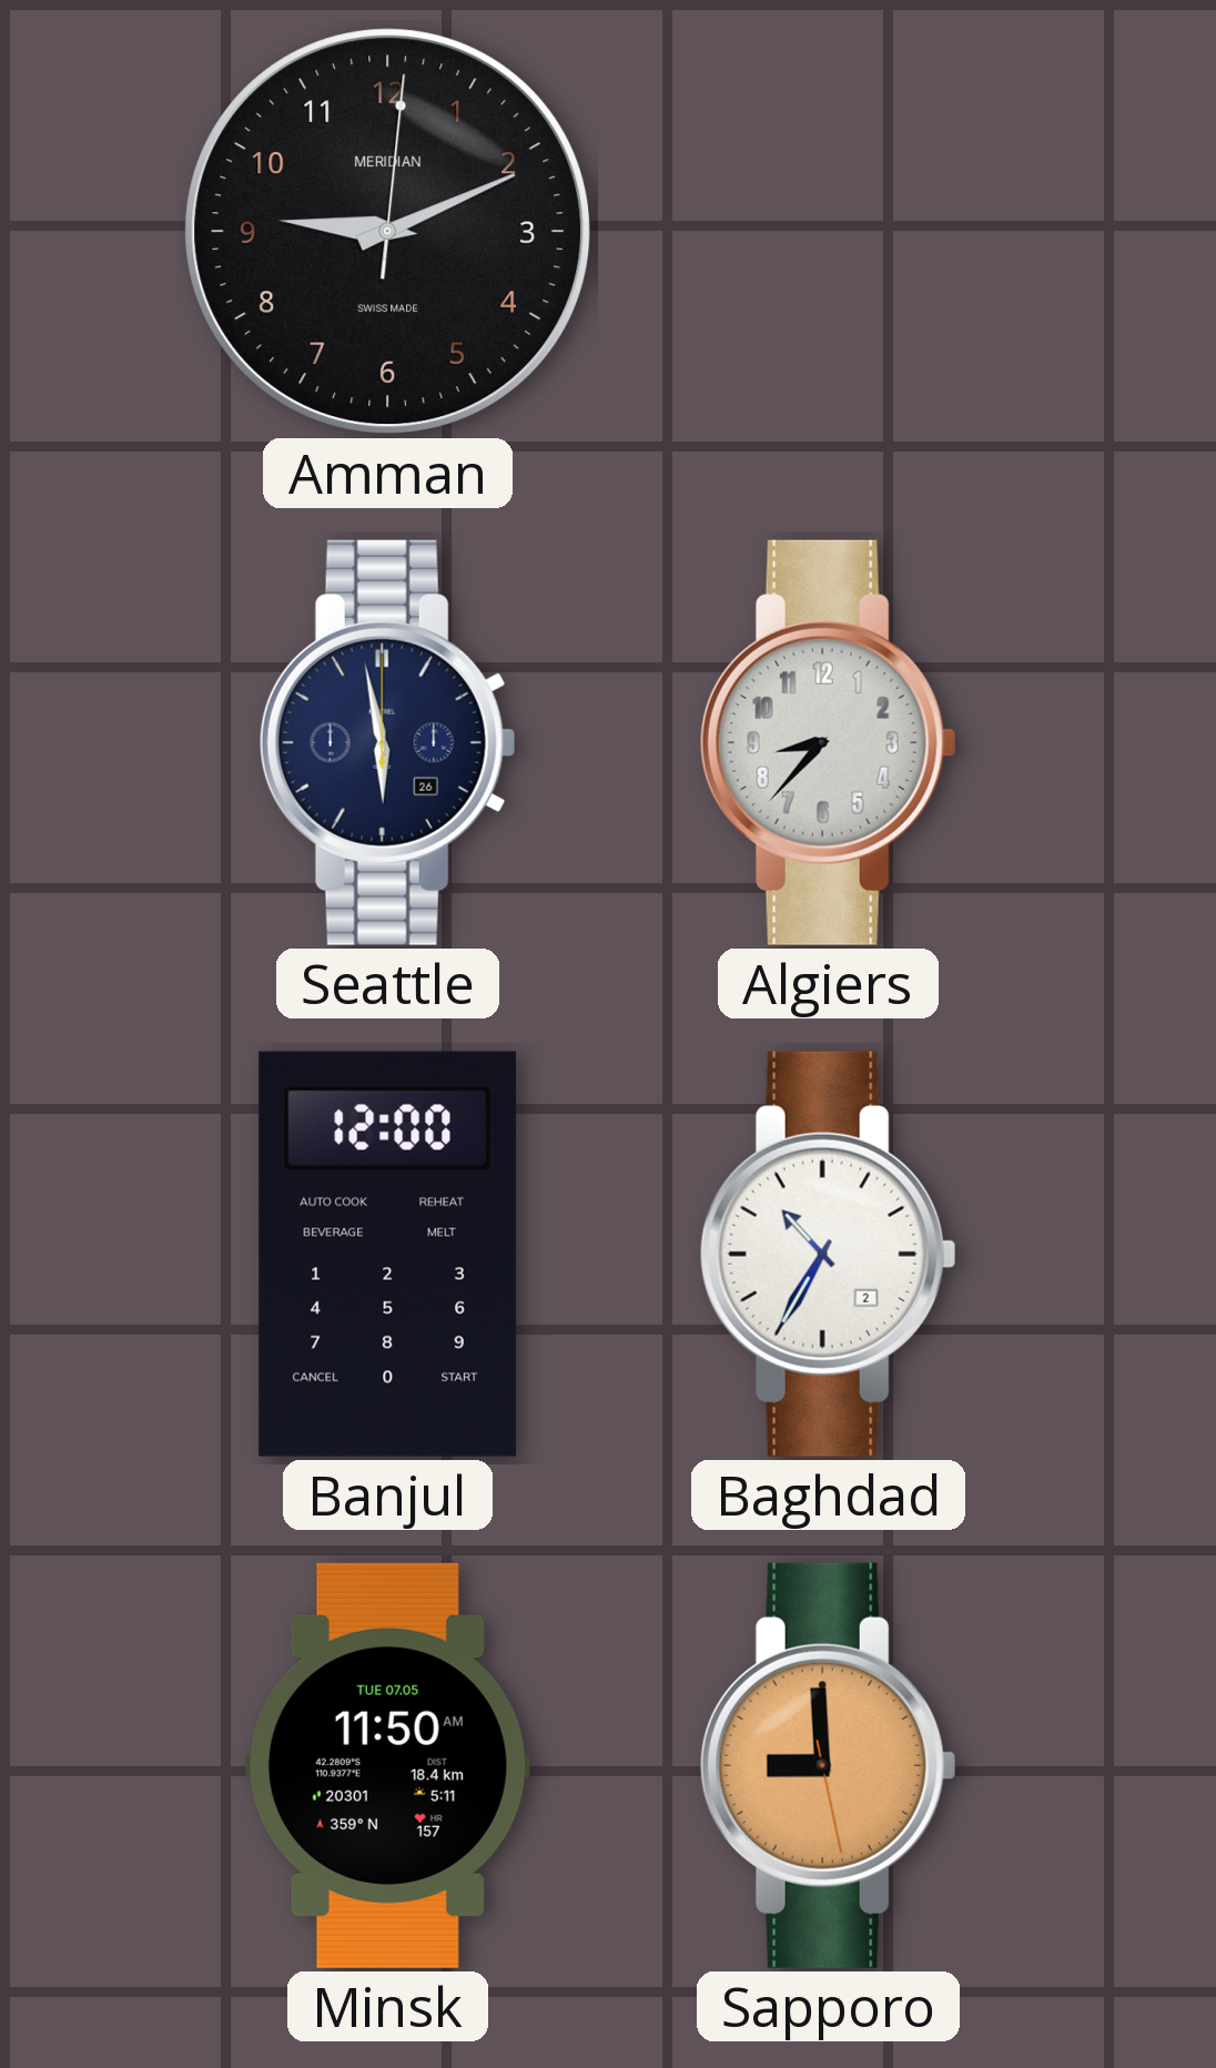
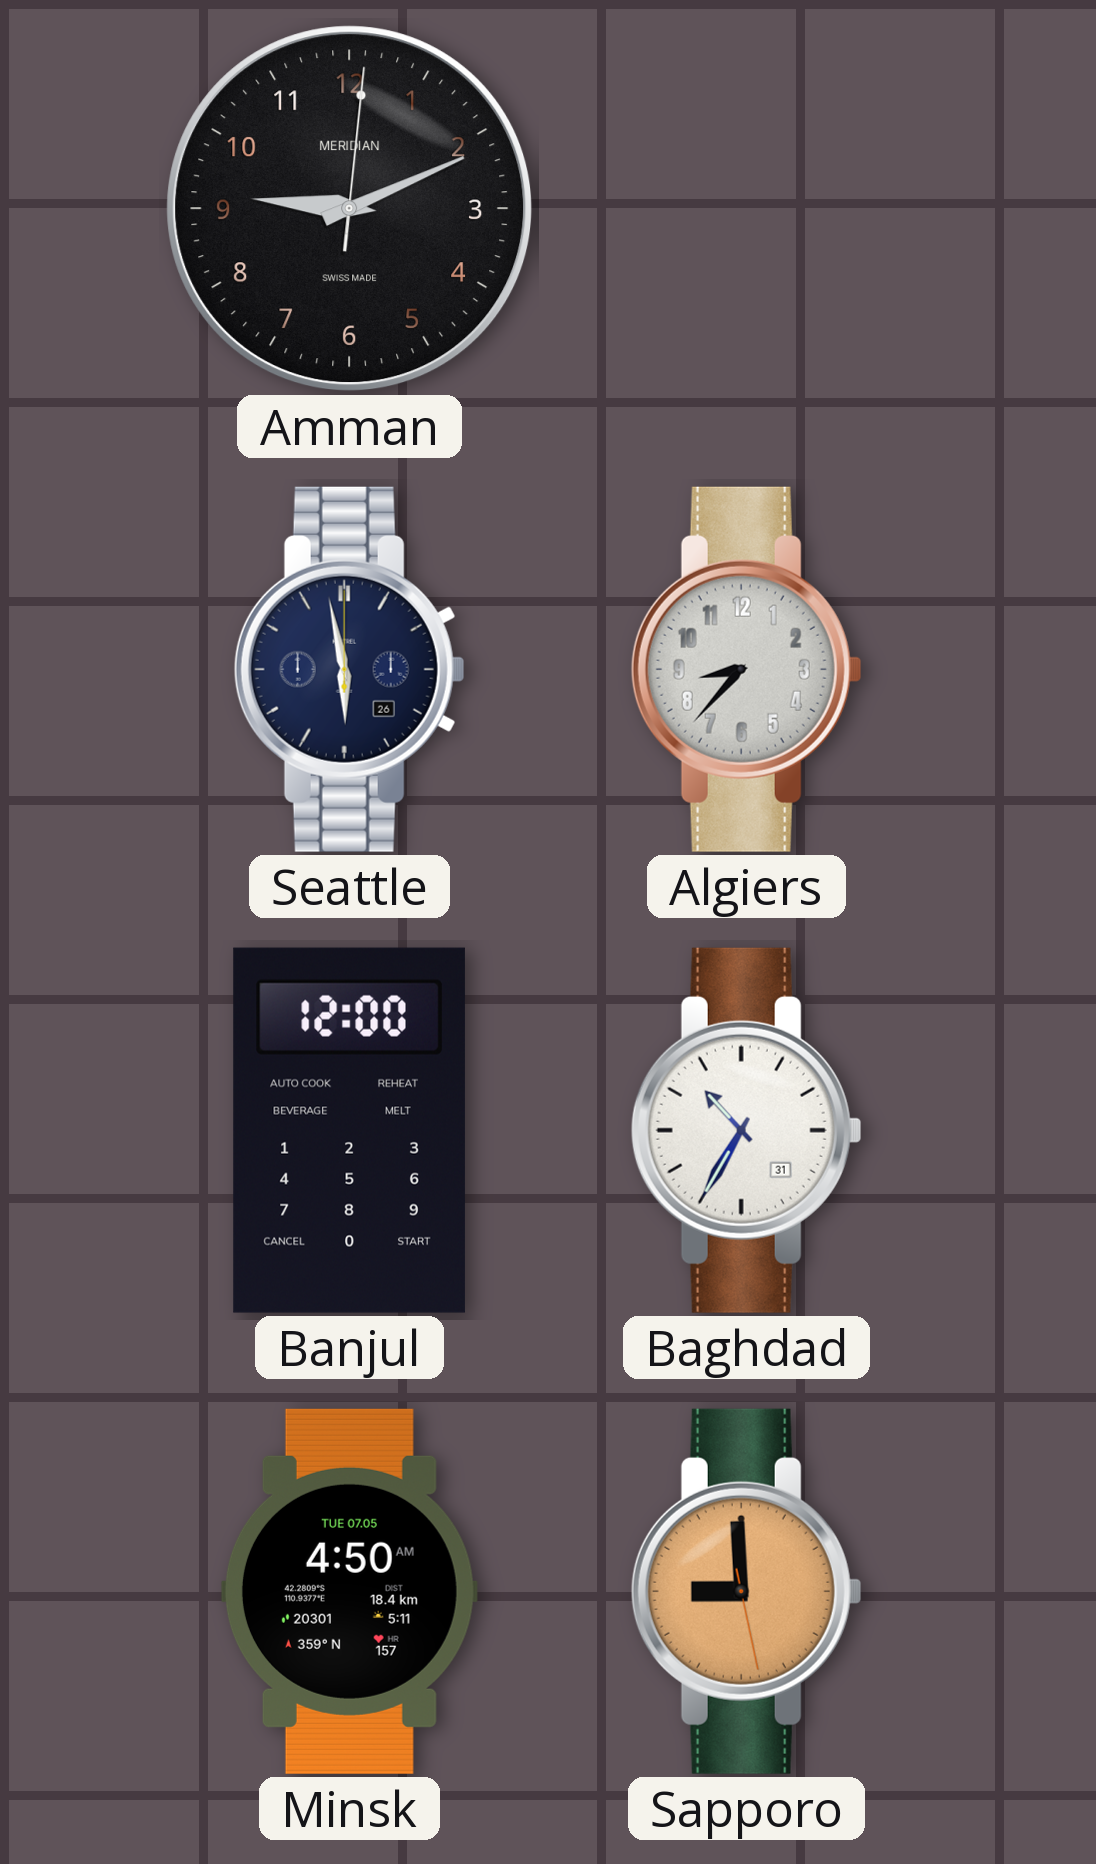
Baghdad date: 2 -> 31
Minsk: 11:50 -> 4:50
